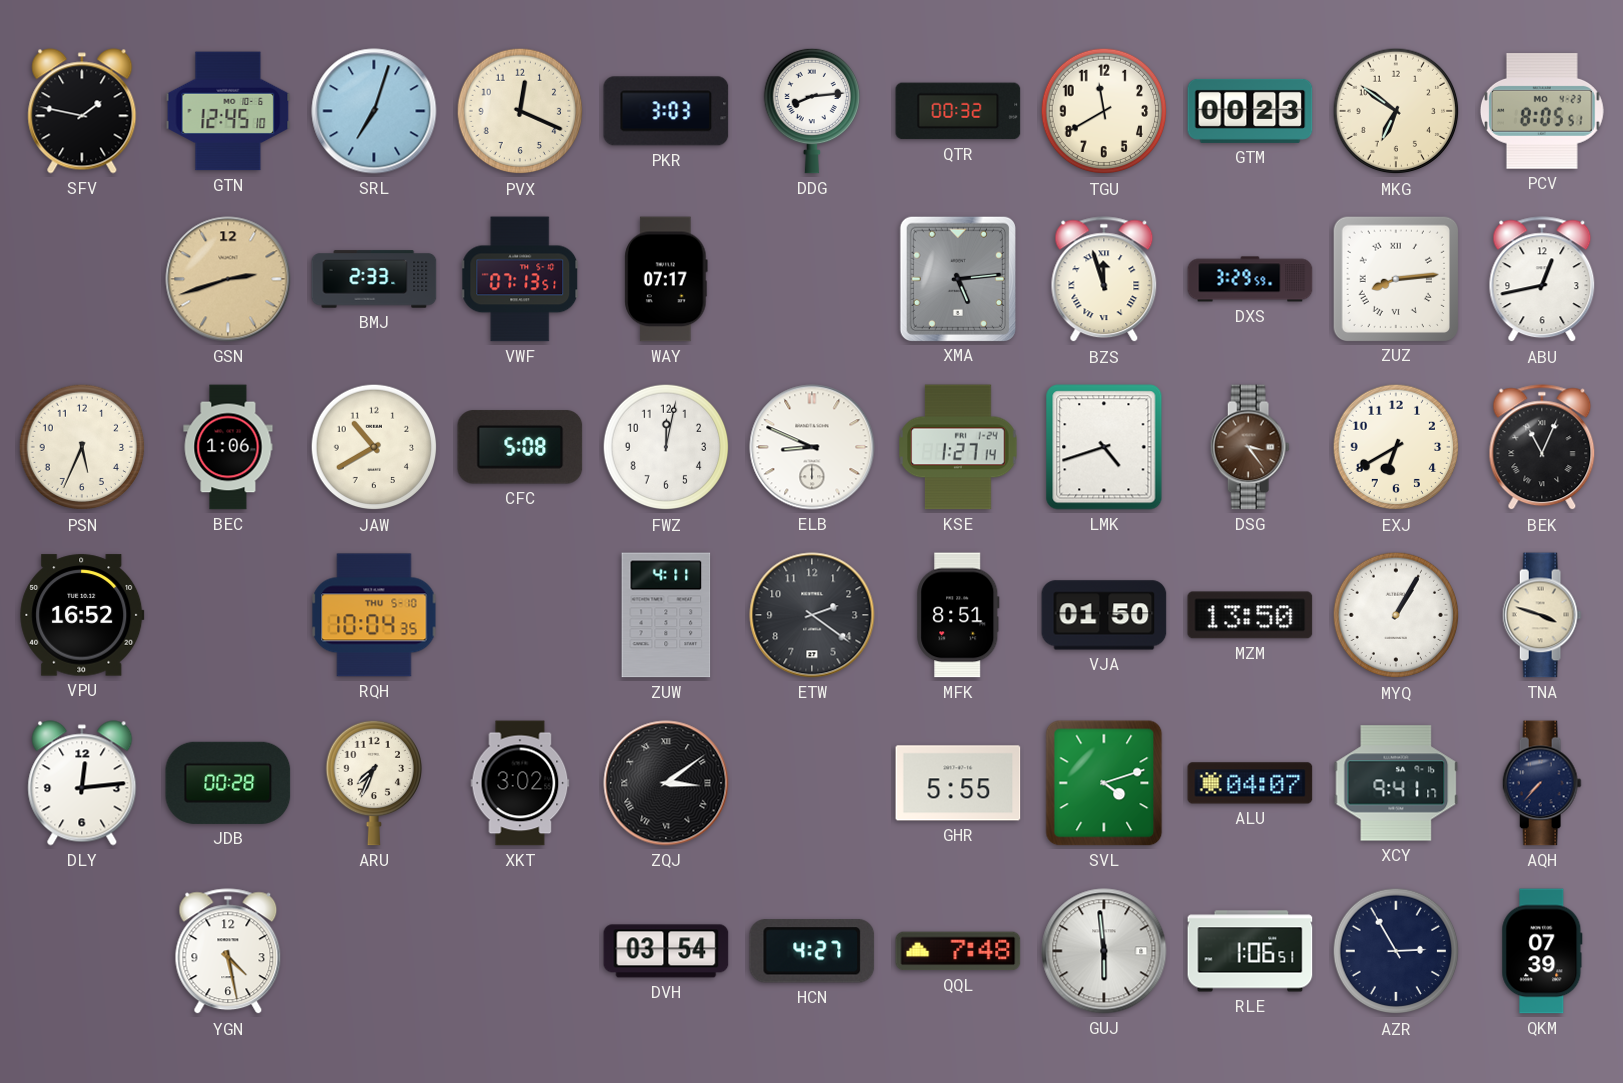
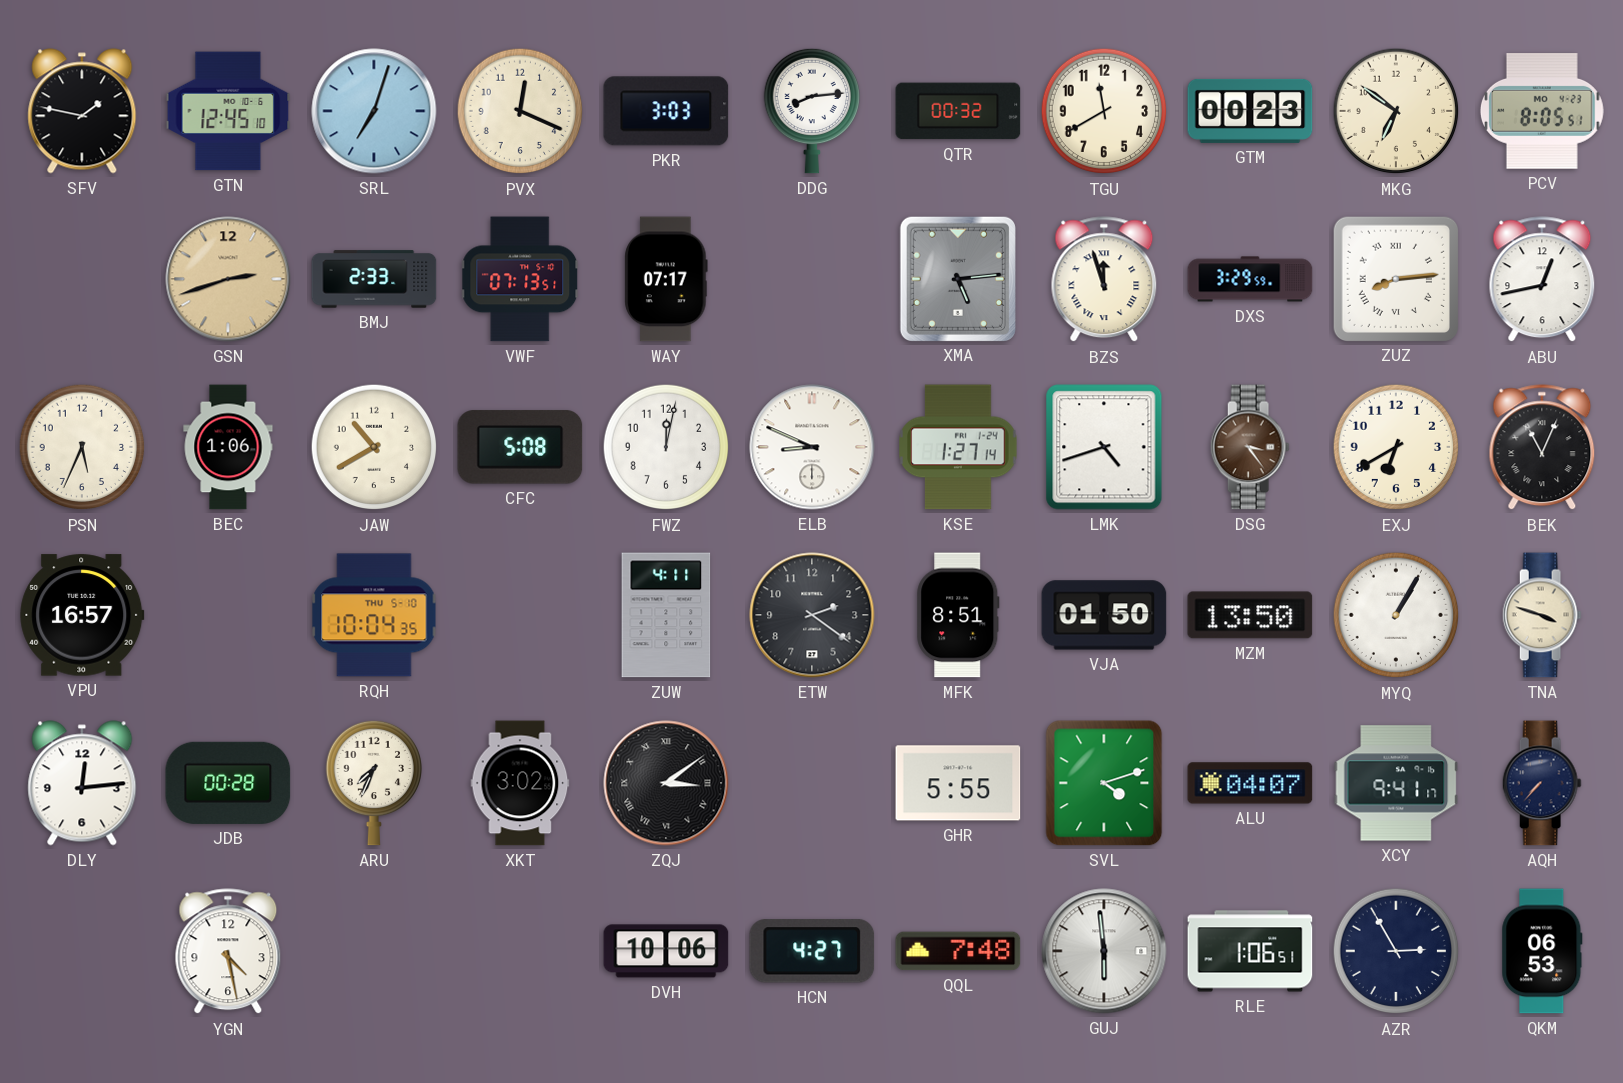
VPU: 16:52 -> 16:57
DVH: 03:54 -> 10:06
QKM: 07:39 -> 06:53
